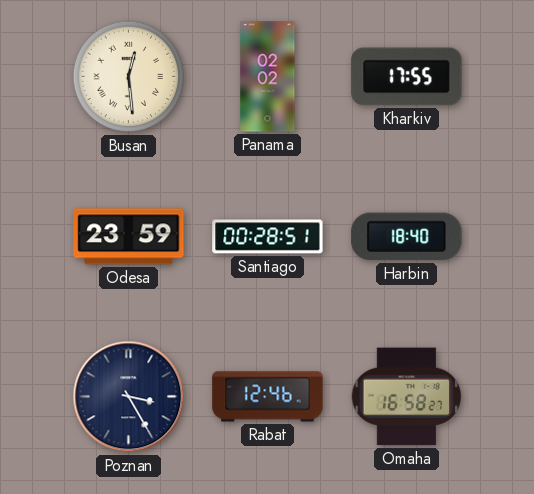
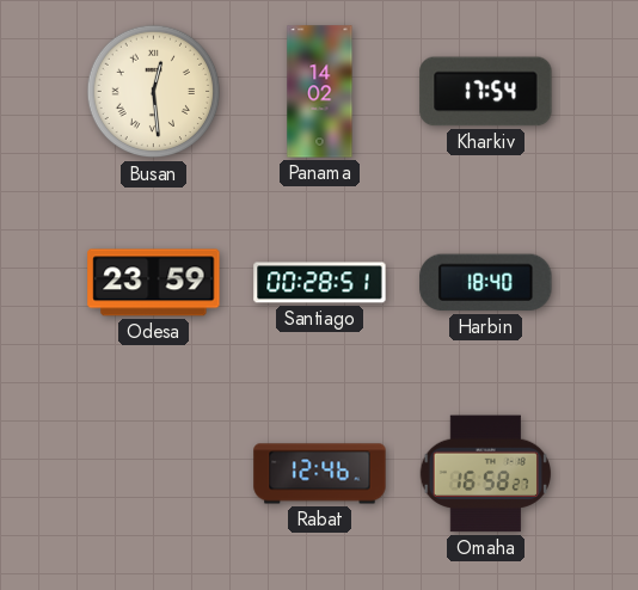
Panama: 02:02 -> 14:02
Kharkiv: 17:55 -> 17:54
Poznan: 3:25 -> none
